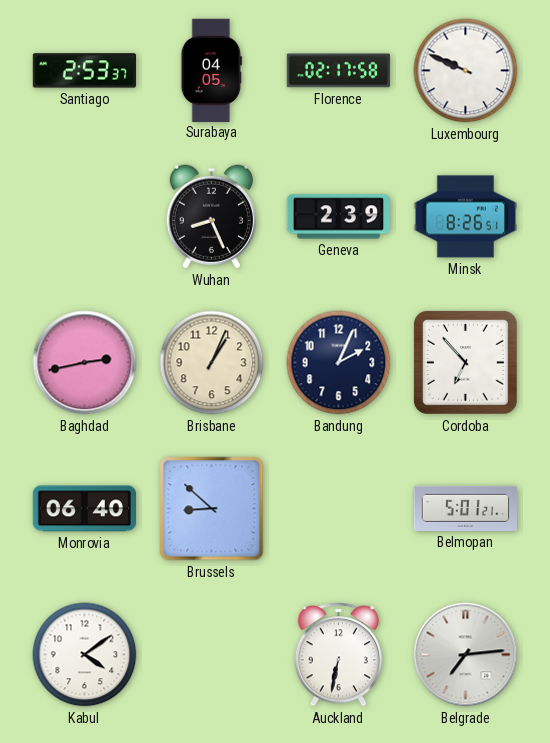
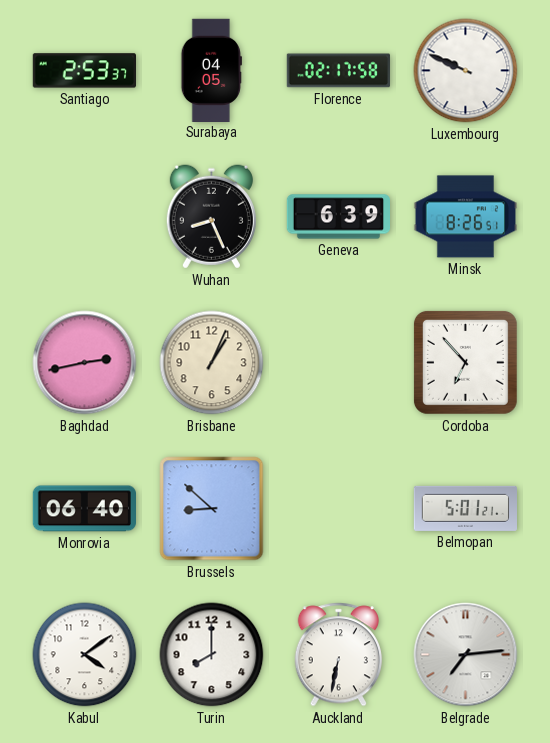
Geneva: 2:39 -> 6:39
Bandung: 2:04 -> none
Turin: none -> 8:00
